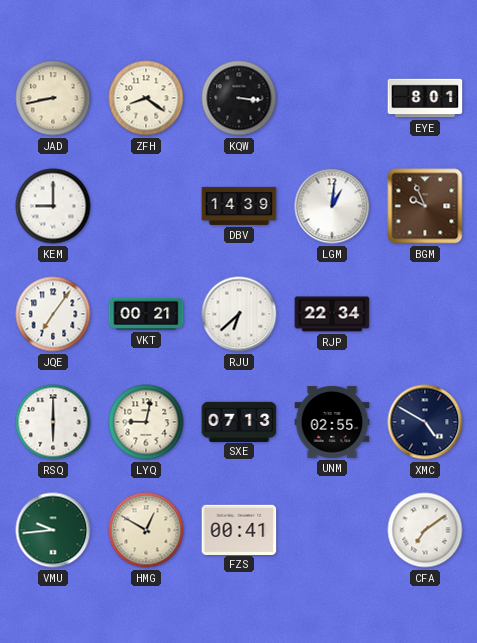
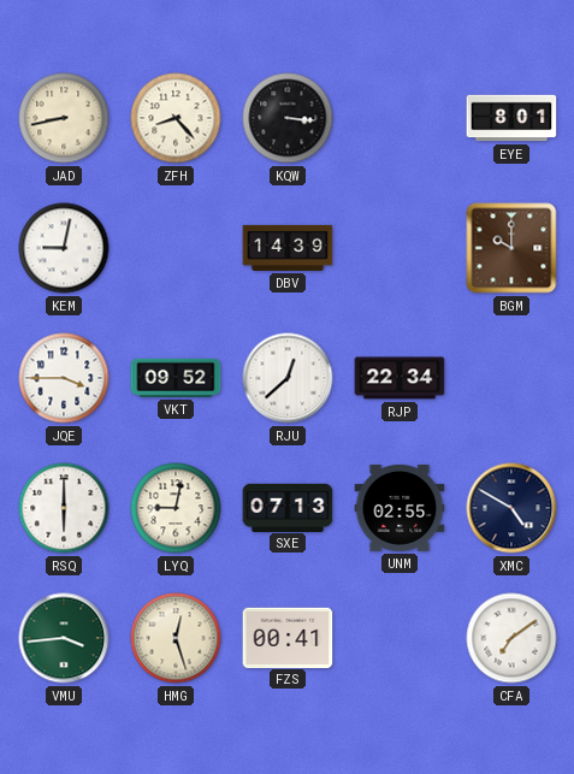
ZFH: 8:21 -> 8:23
KEM: 9:00 -> 9:02
LGM: 1:01 -> none
BGM: 9:56 -> 10:00
JQE: 7:06 -> 3:45
VKT: 00:21 -> 09:52
RJU: 6:38 -> 12:38
VMU: 9:44 -> 3:44
HMG: 12:50 -> 12:27
